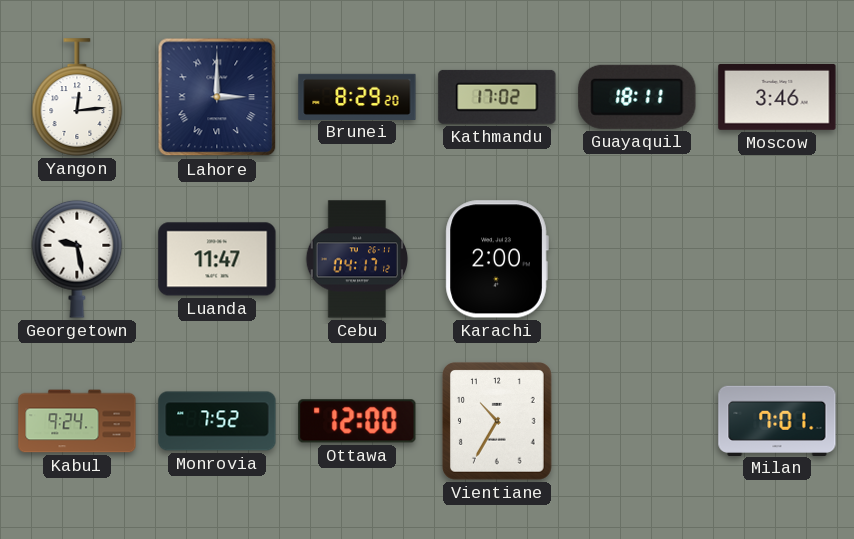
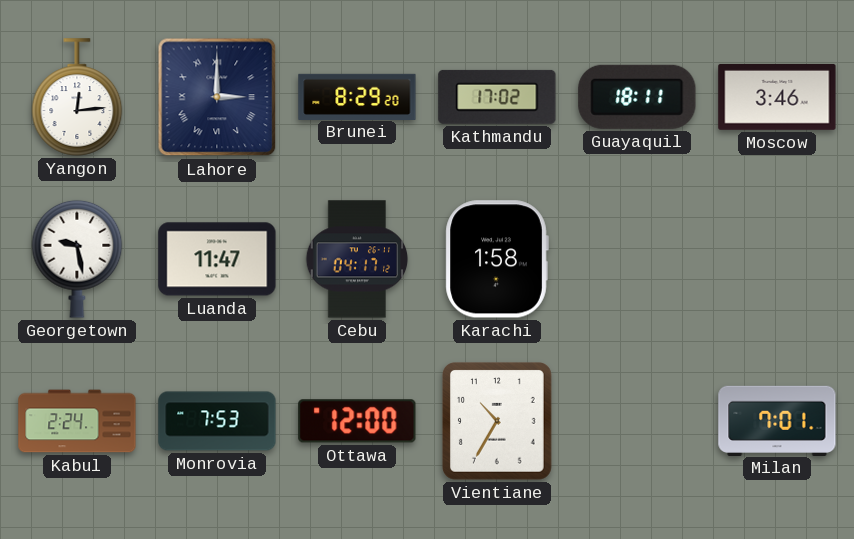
Karachi: 2:00 -> 1:58
Kabul: 9:24 -> 2:24
Monrovia: 7:52 -> 7:53
